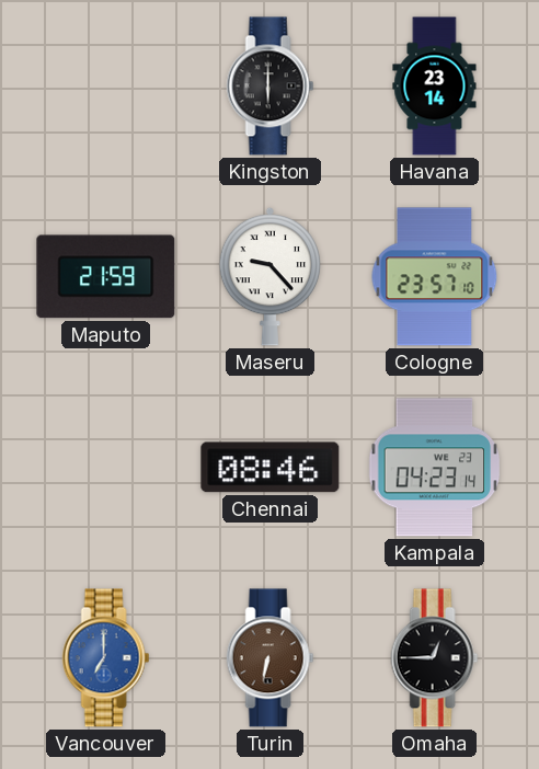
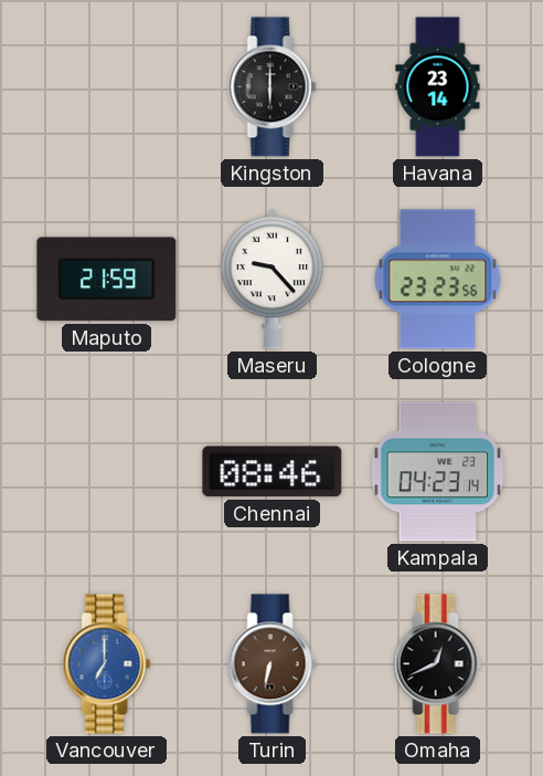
Cologne: 23:57 -> 23:23
Omaha: 12:45 -> 12:41
